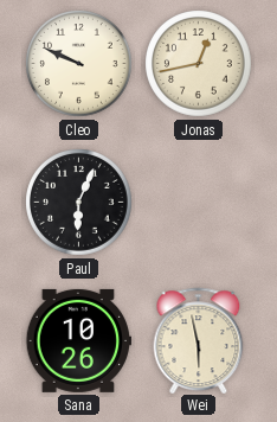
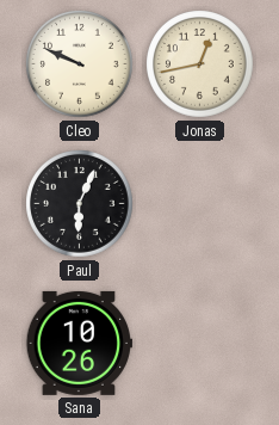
Wei: 5:58 -> none
